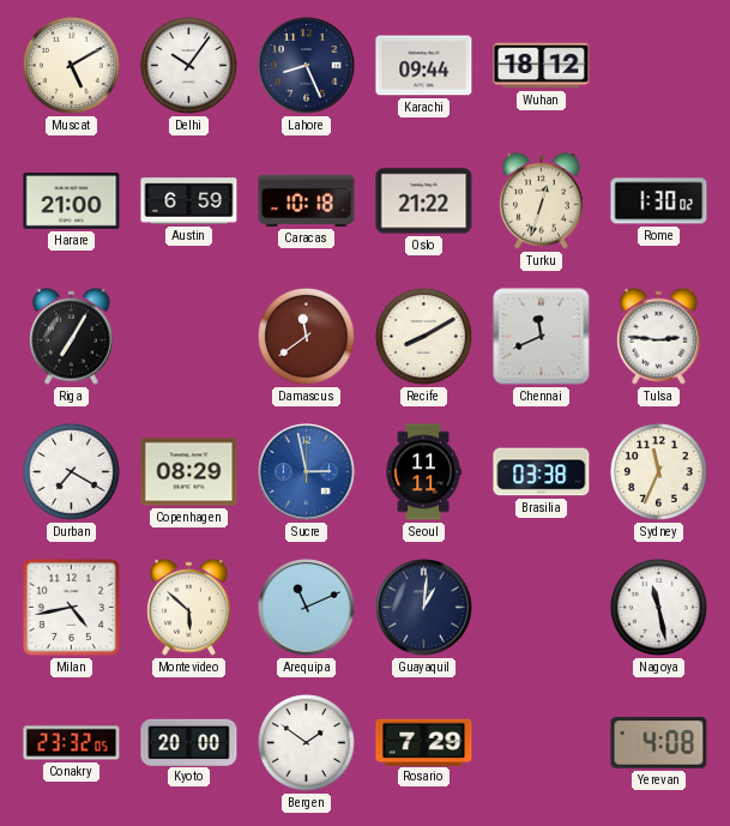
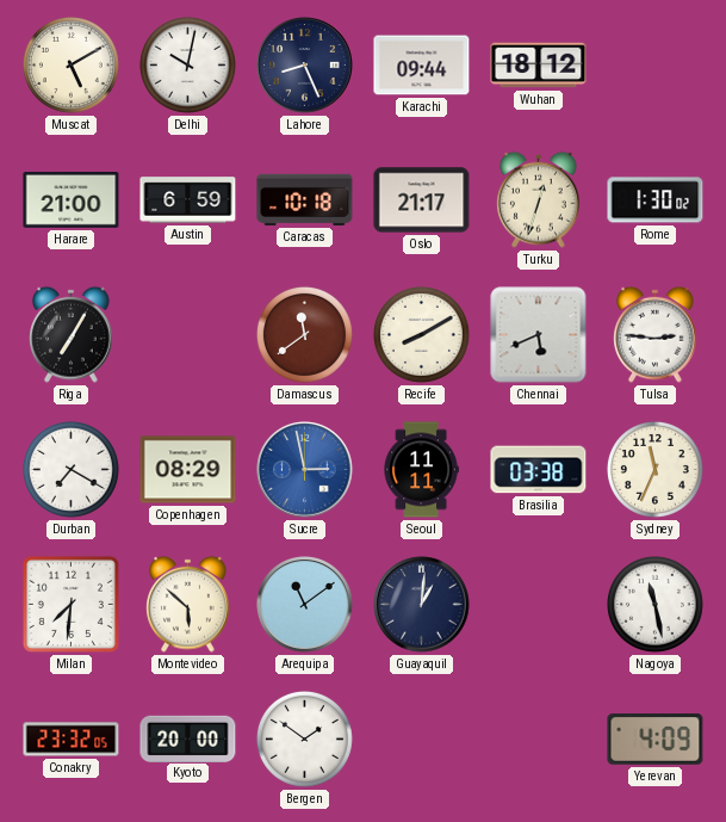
Delhi: 10:06 -> 10:02
Oslo: 21:22 -> 21:17
Chennai: 11:41 -> 5:41
Milan: 4:43 -> 7:31
Arequipa: 11:11 -> 11:09
Rosario: 7:29 -> none
Yerevan: 4:08 -> 4:09
